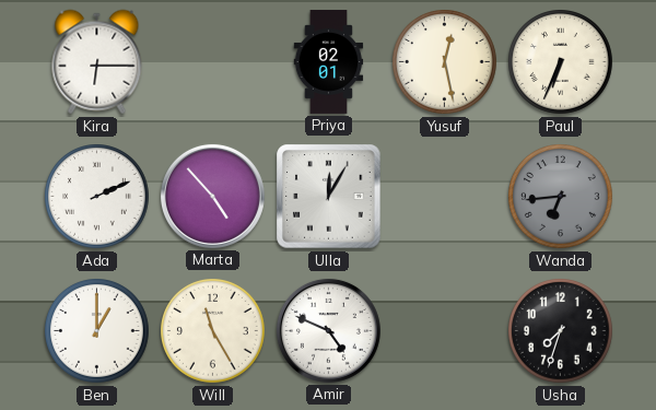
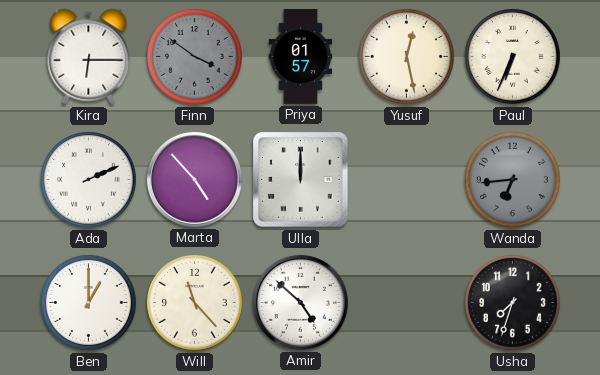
Finn: none -> 3:51
Priya: 02:01 -> 01:57
Ulla: 12:05 -> 12:00
Will: 11:25 -> 11:23
Amir: 4:49 -> 4:52
